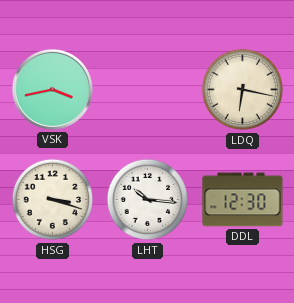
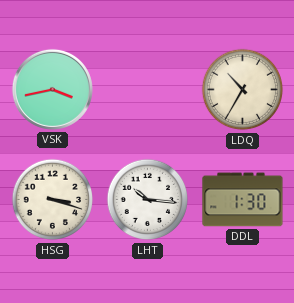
LDQ: 6:17 -> 10:35
DDL: 12:30 -> 1:30
